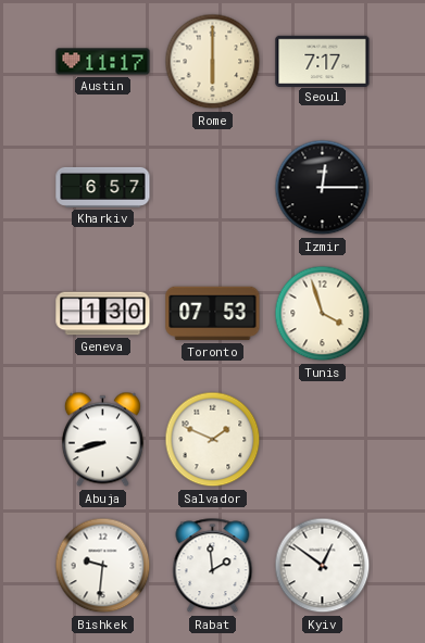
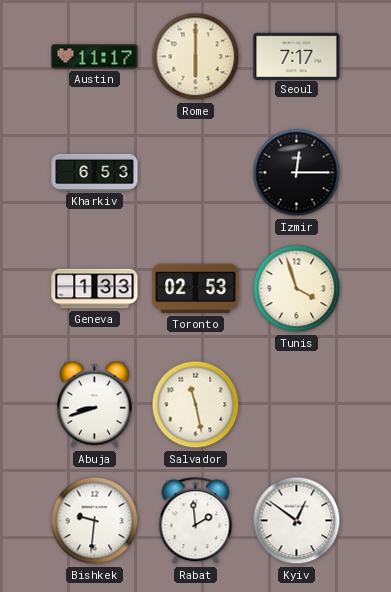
Kharkiv: 6:57 -> 6:53
Geneva: 1:30 -> 1:33
Toronto: 07:53 -> 02:53
Salvador: 1:49 -> 11:28
